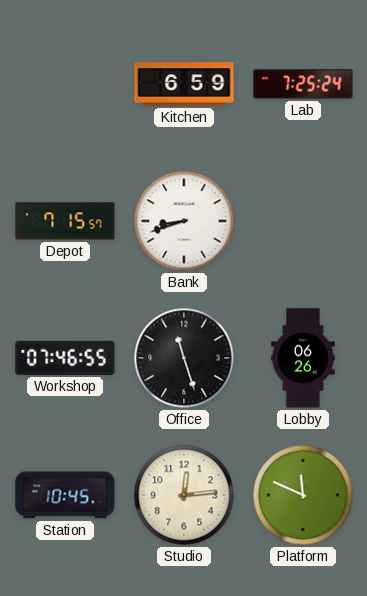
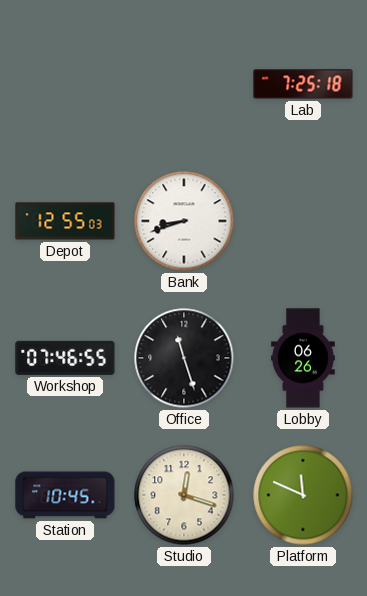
Kitchen: 6:59 -> none
Lab: 7:25:24 -> 7:25:18
Depot: 7:15 -> 12:55
Studio: 12:14 -> 12:18
